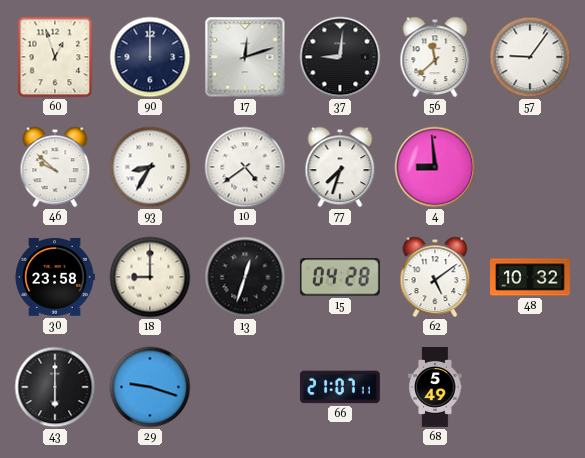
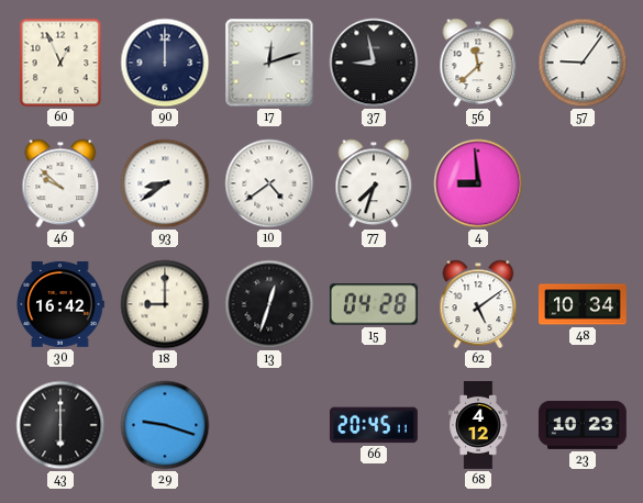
60: 12:57 -> 12:56
37: 9:01 -> 8:58
93: 8:35 -> 8:39
30: 23:58 -> 16:42
48: 10:32 -> 10:34
66: 21:07 -> 20:45
68: 5:49 -> 4:12
23: none -> 10:23
